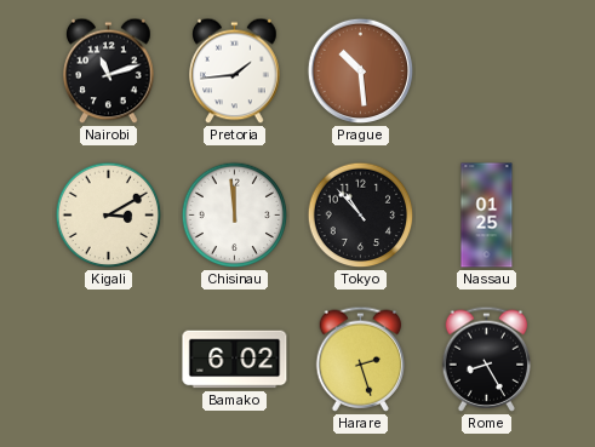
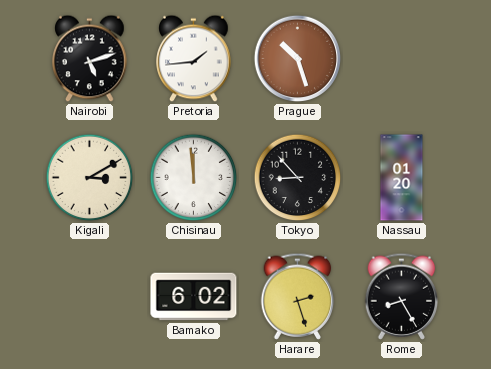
Nairobi: 11:12 -> 5:12
Prague: 10:29 -> 10:27
Tokyo: 10:53 -> 8:53
Nassau: 01:25 -> 01:20
